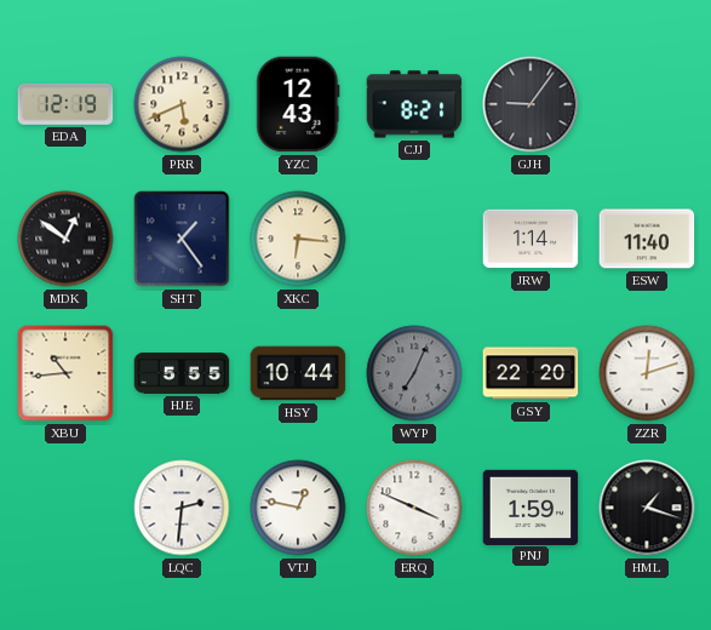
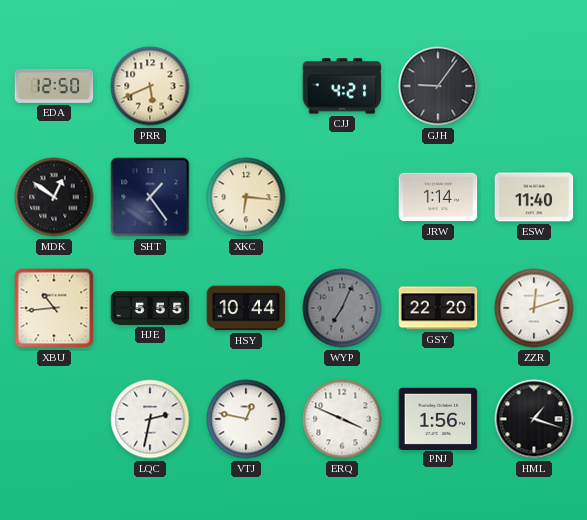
EDA: 12:19 -> 12:50
YZC: 12:43 -> none
CJJ: 8:21 -> 4:21
LQC: 2:31 -> 2:32
PNJ: 1:59 -> 1:56
